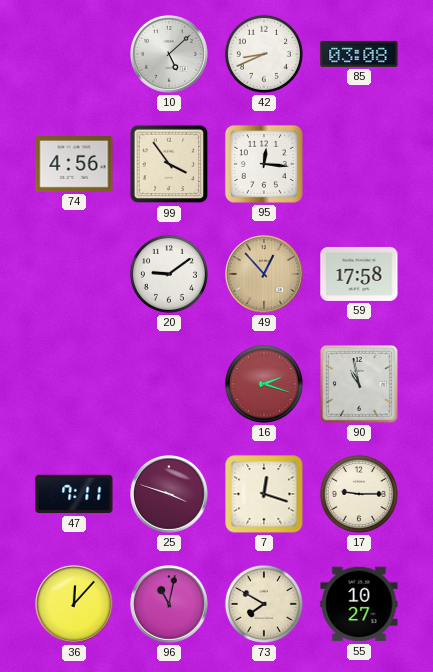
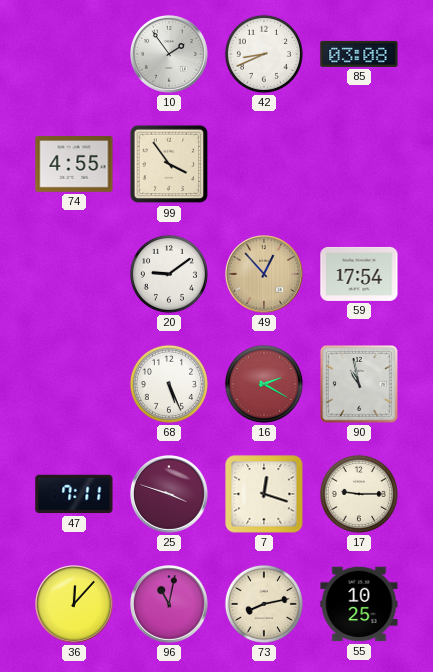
10: 5:08 -> 1:54
74: 4:56 -> 4:55
95: 12:16 -> none
59: 17:58 -> 17:54
68: none -> 5:26
16: 2:18 -> 2:20
73: 7:50 -> 8:13
55: 10:27 -> 10:25
